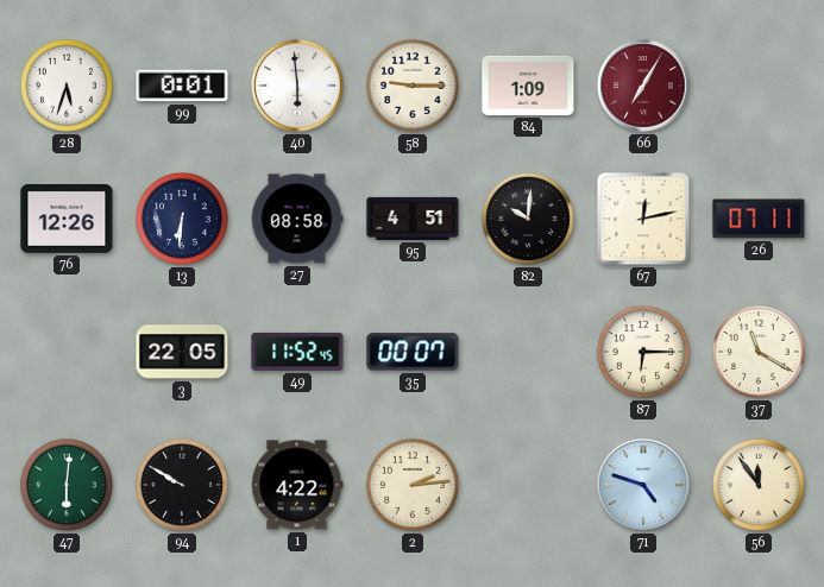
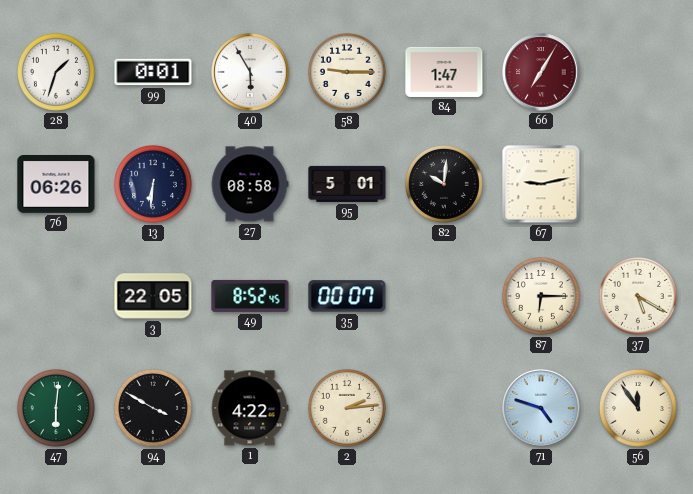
28: 5:33 -> 1:33
40: 5:59 -> 5:55
84: 1:09 -> 1:47
76: 12:26 -> 06:26
95: 4:51 -> 5:01
67: 12:13 -> 9:13
26: 07:11 -> none
49: 11:52 -> 8:52
37: 11:20 -> 5:20
94: 9:50 -> 3:50
